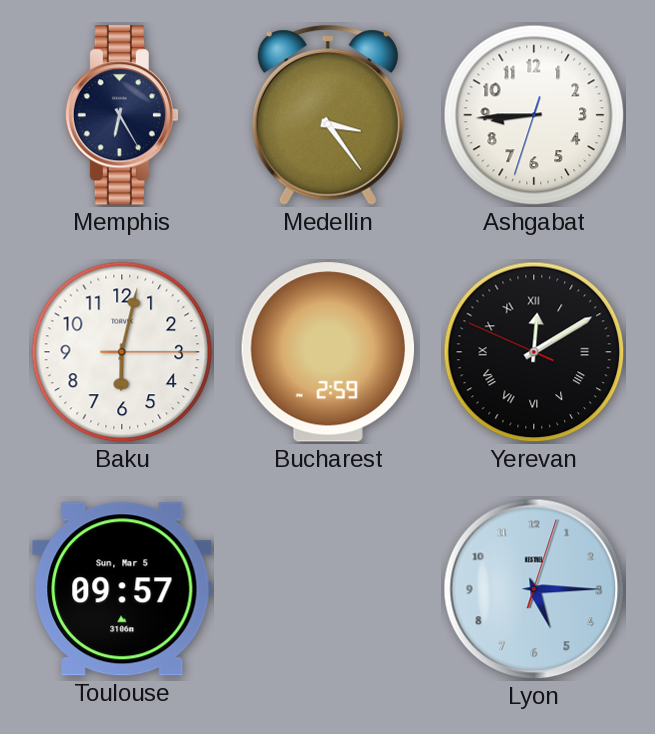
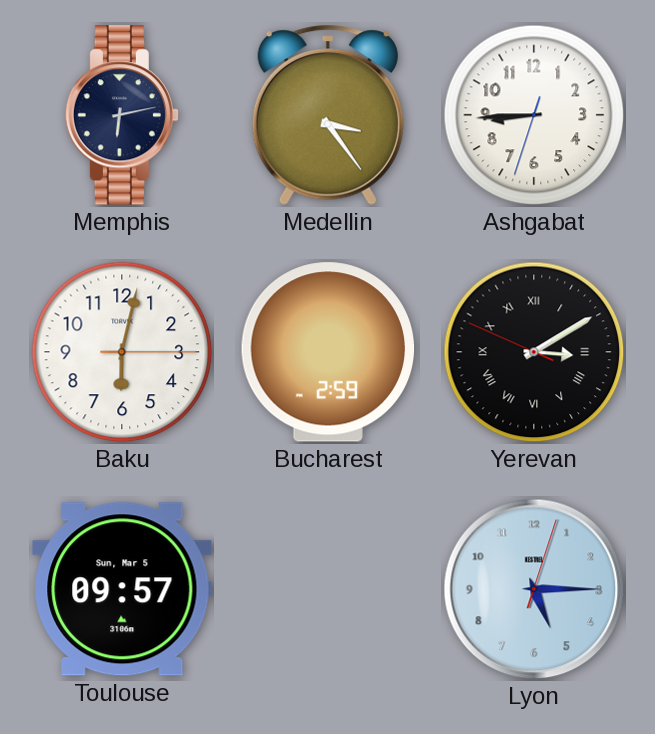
Memphis: 6:25 -> 6:13
Yerevan: 12:09 -> 3:09
